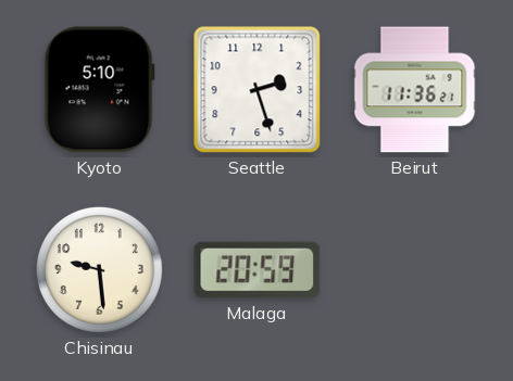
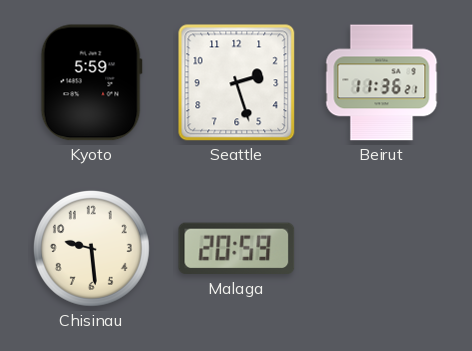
Kyoto: 5:10 -> 5:59
